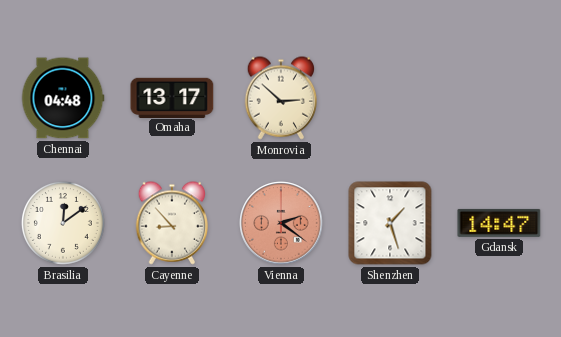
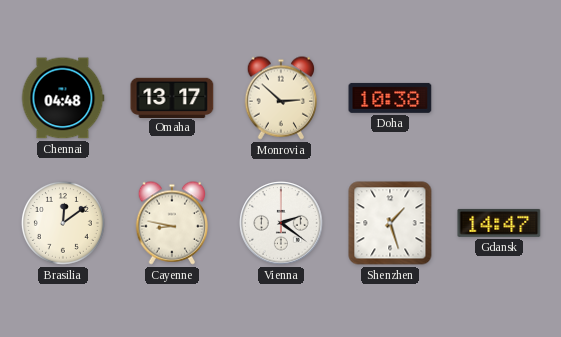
Doha: none -> 10:38
Cayenne: 8:53 -> 8:47
Vienna dial: salmon -> white
